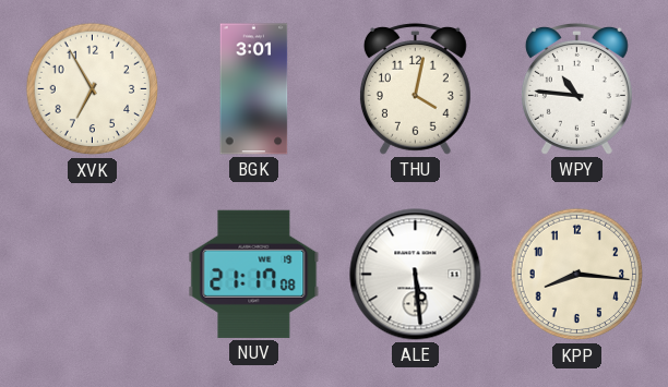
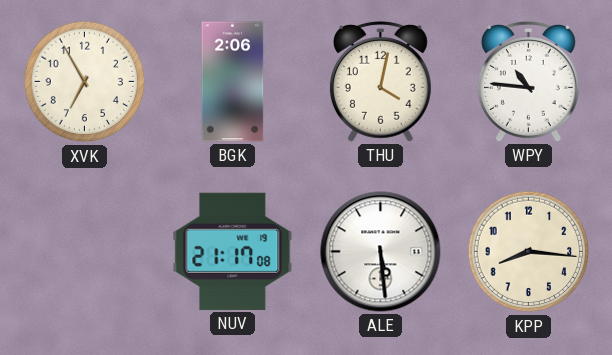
BGK: 3:01 -> 2:06
